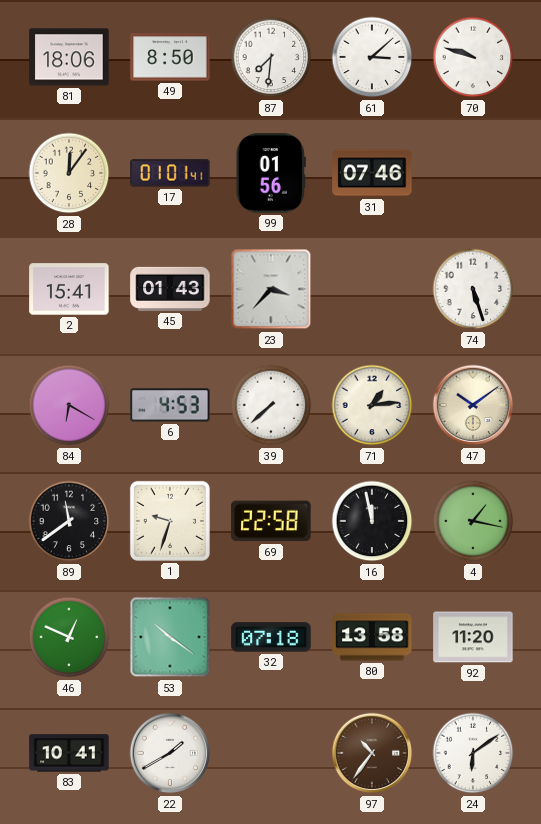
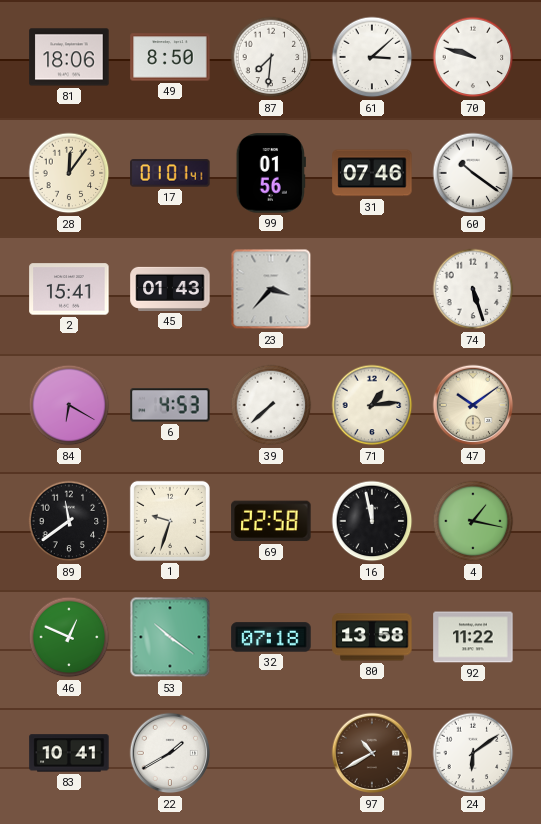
60: none -> 10:21
92: 11:20 -> 11:22
97: 10:36 -> 10:40
